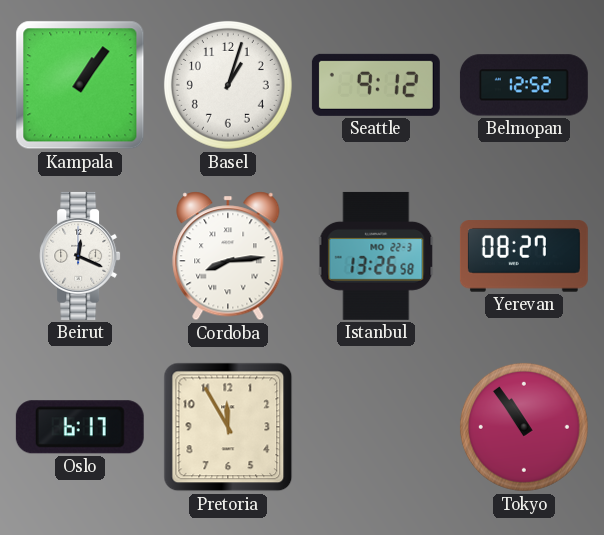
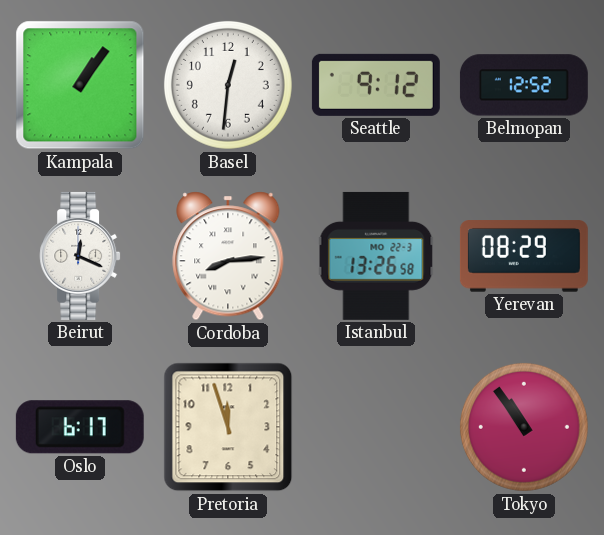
Basel: 1:03 -> 12:31
Yerevan: 08:27 -> 08:29
Pretoria: 11:55 -> 11:57
